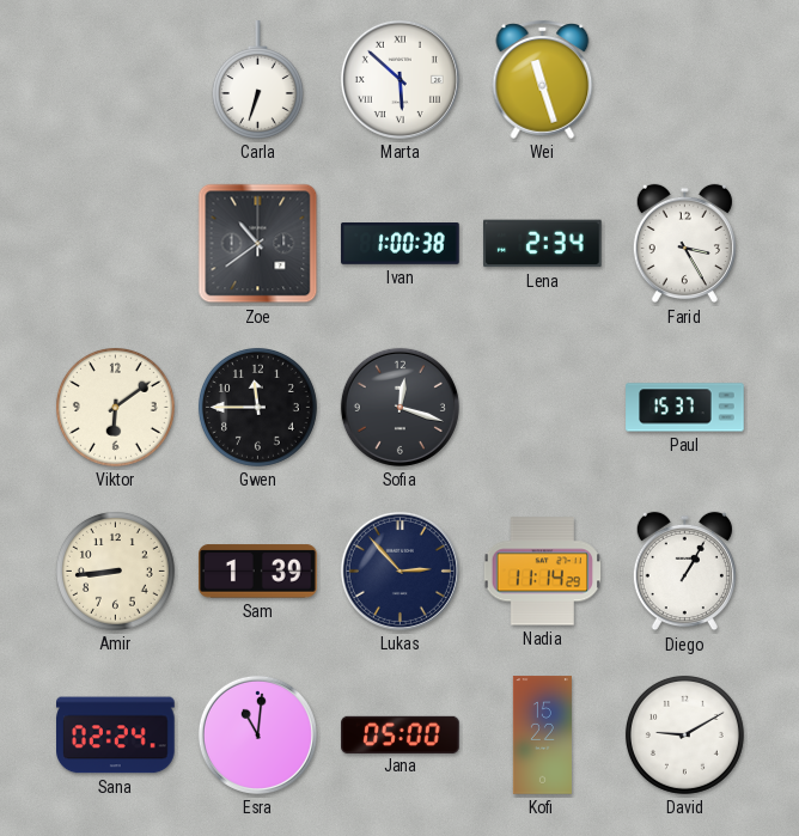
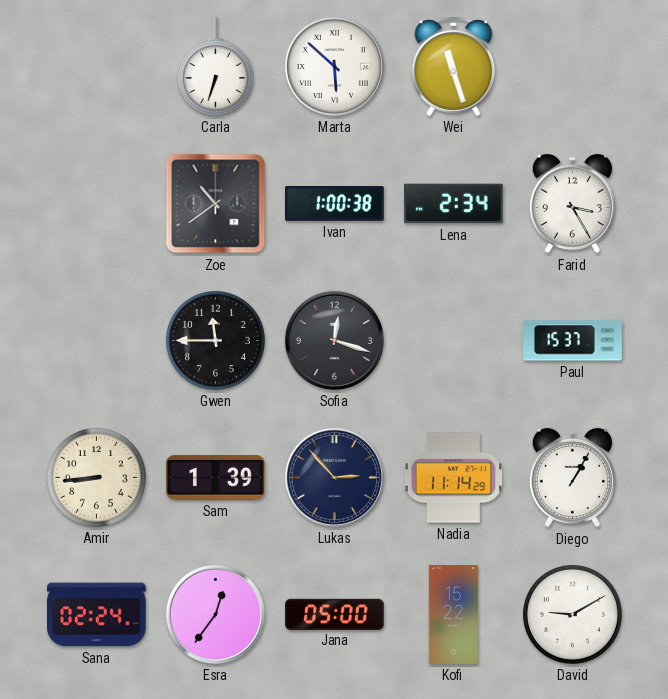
Viktor: 6:09 -> none
Esra: 11:01 -> 12:36
